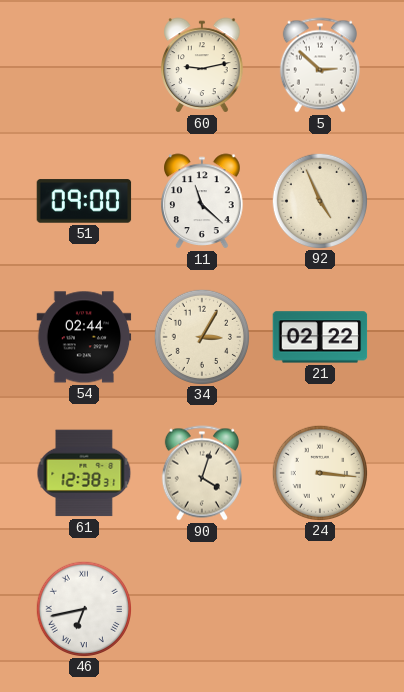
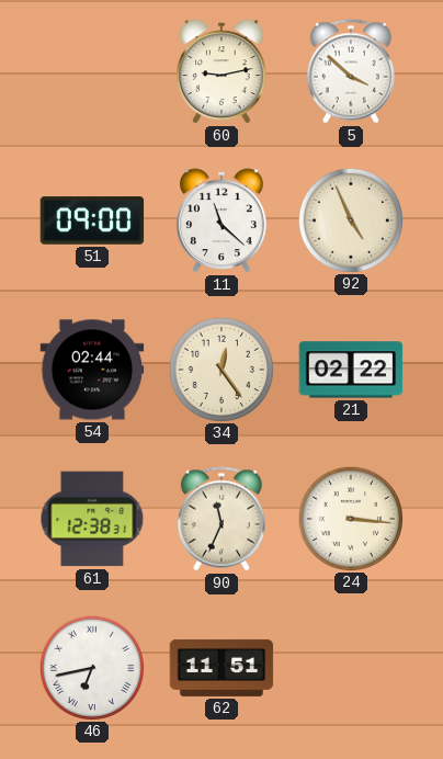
5: 2:52 -> 3:52
34: 3:05 -> 12:24
90: 4:03 -> 11:34
62: none -> 11:51
